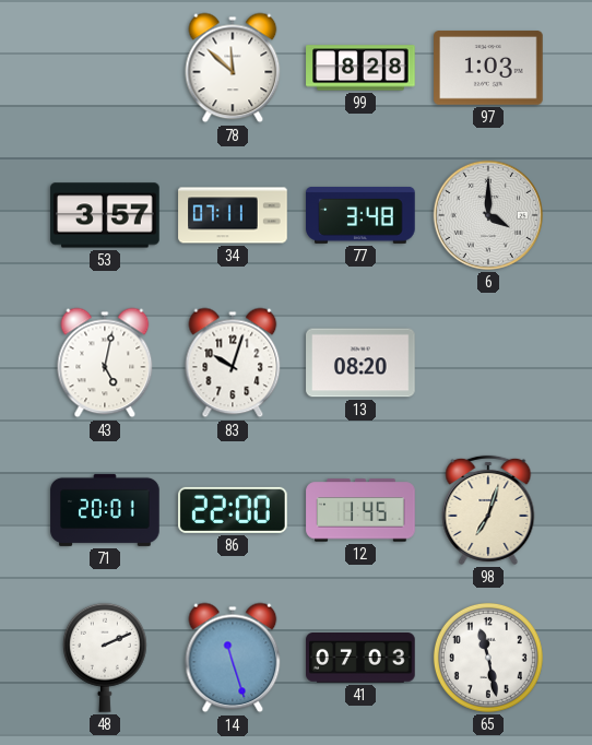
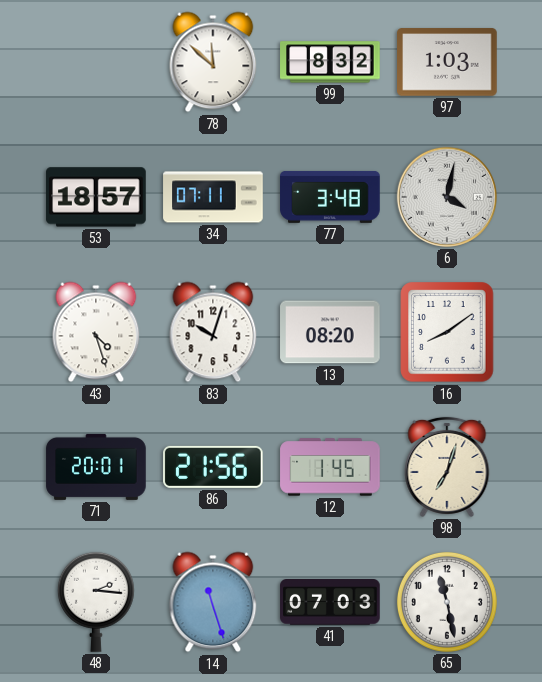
99: 8:28 -> 8:32
53: 3:57 -> 18:57
6: 4:00 -> 4:02
43: 5:02 -> 4:27
16: none -> 8:09
86: 22:00 -> 21:56
48: 2:11 -> 2:16
